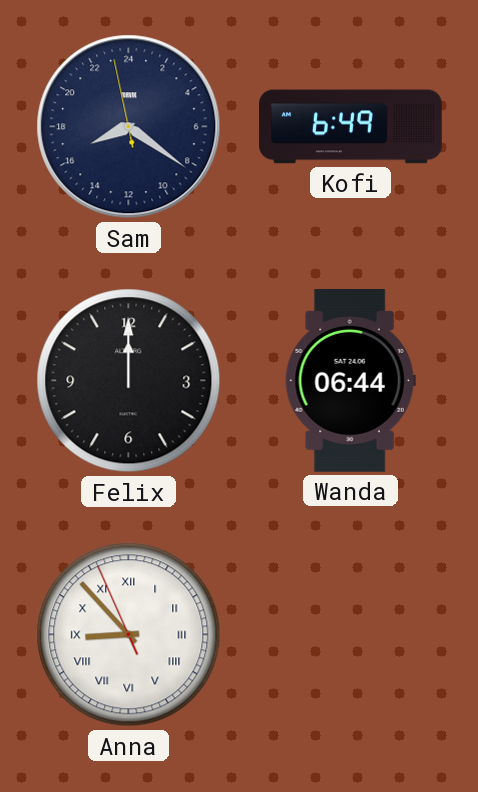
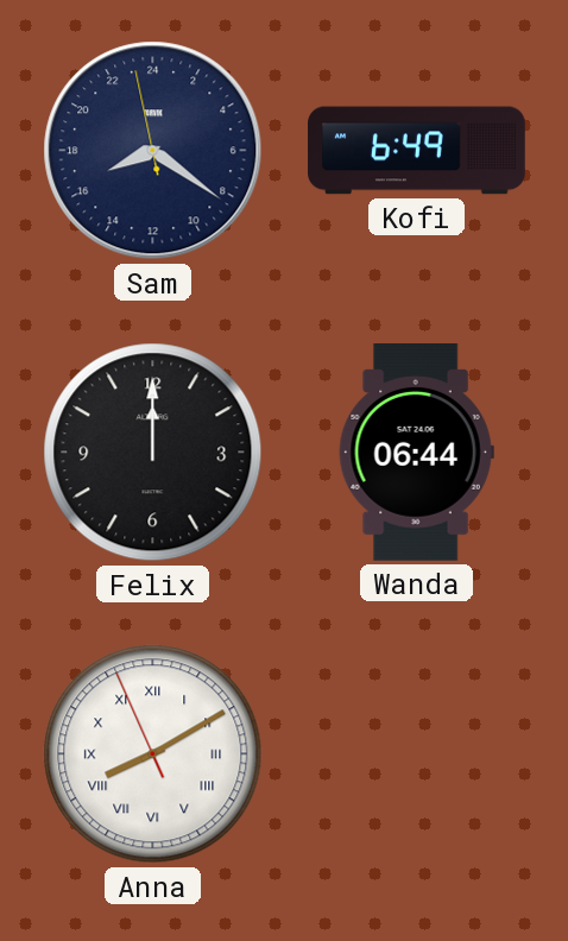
Anna: 8:52 -> 8:09
